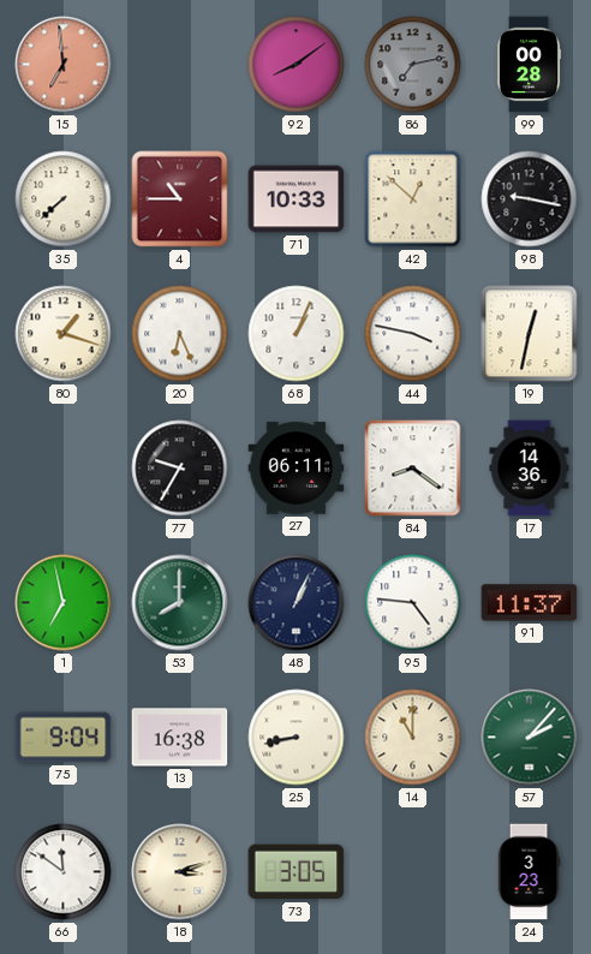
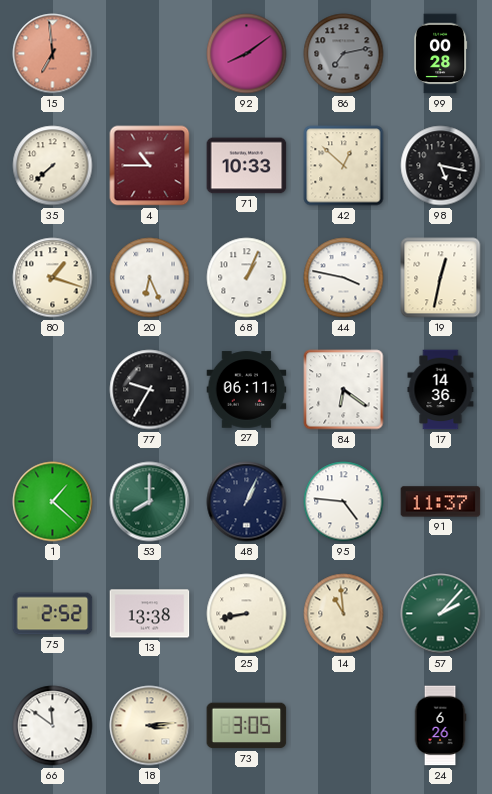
98: 9:17 -> 5:17
84: 8:21 -> 6:21
1: 6:58 -> 1:22
75: 9:04 -> 2:52
13: 16:38 -> 13:38
14: 11:00 -> 10:59
18: 3:12 -> 3:14
24: 3:23 -> 6:26
